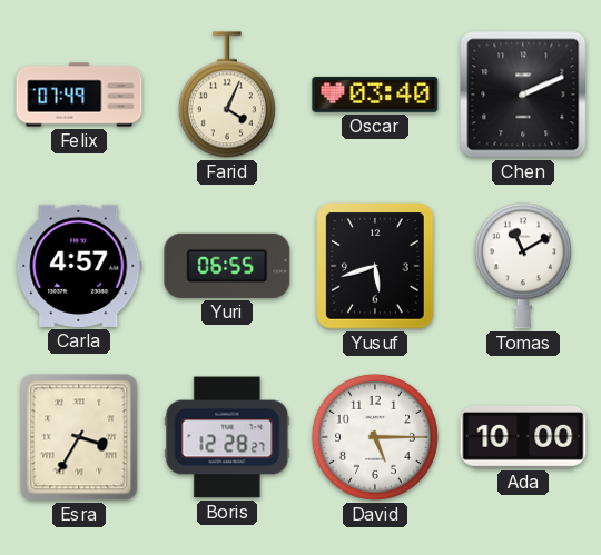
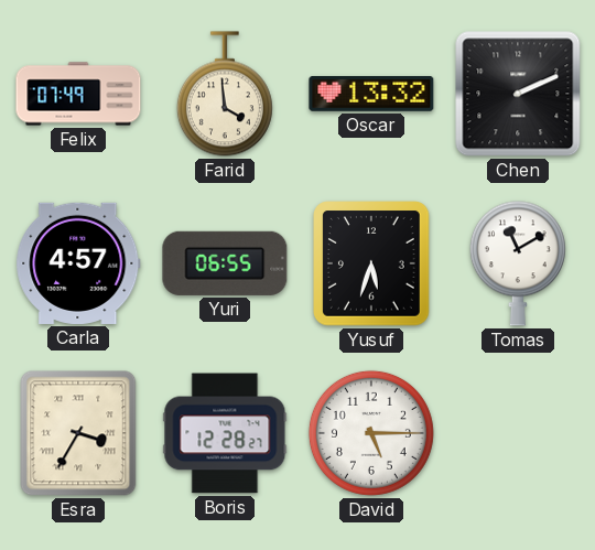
Farid: 4:04 -> 3:59
Oscar: 03:40 -> 13:32
Yusuf: 5:42 -> 5:33
Ada: 10:00 -> none
